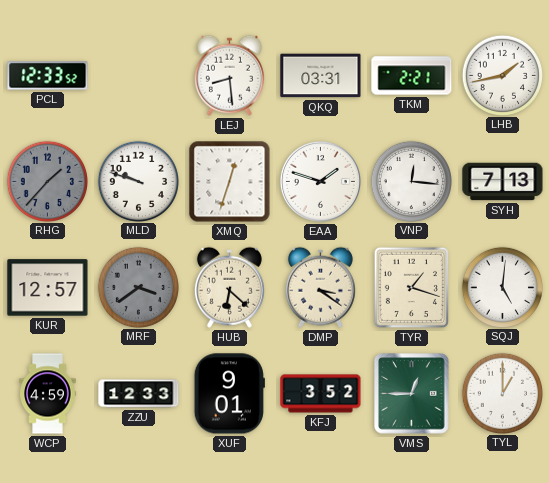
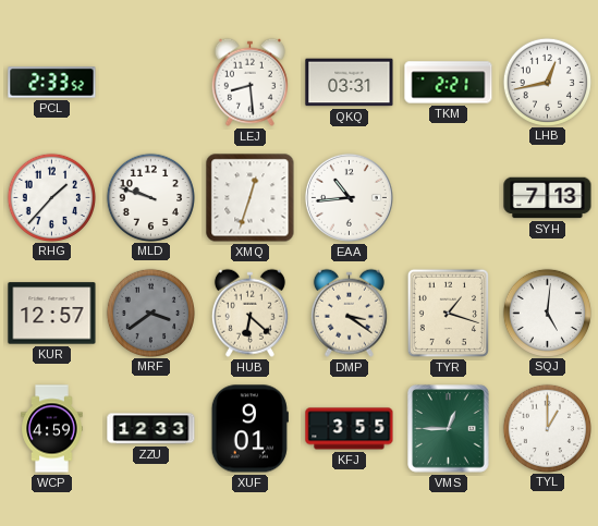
PCL: 12:33 -> 2:33
LHB: 1:43 -> 12:43
RHG dial: grey -> white
EAA: 1:48 -> 10:44
VNP: 12:16 -> none
KFJ: 3:52 -> 3:55
